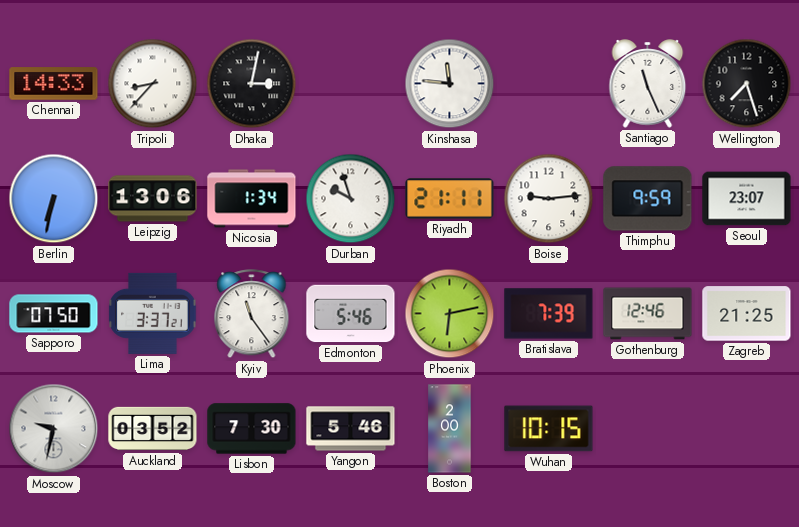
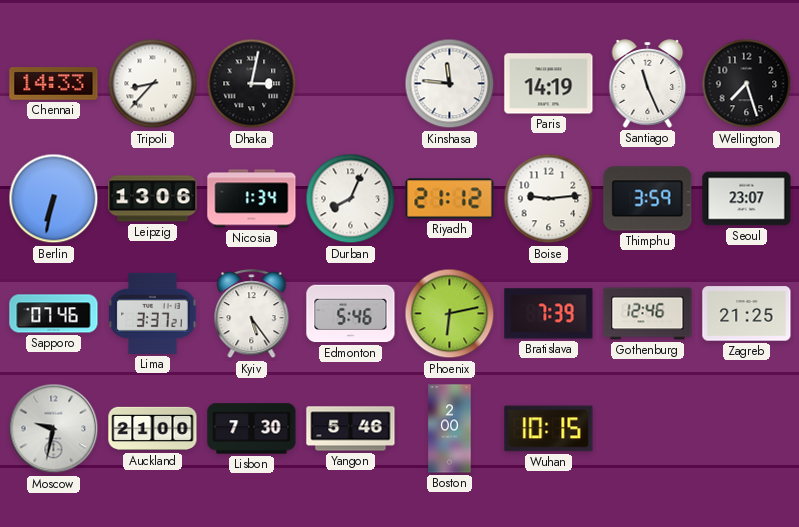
Paris: none -> 14:19
Durban: 9:57 -> 8:04
Riyadh: 21:11 -> 21:12
Thimphu: 9:59 -> 3:59
Sapporo: 07:50 -> 07:46
Kyiv: 11:24 -> 5:24
Auckland: 03:52 -> 21:00
